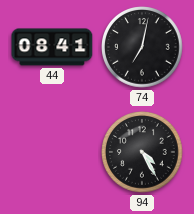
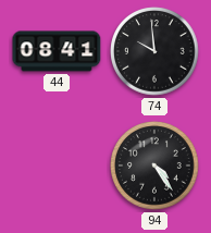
74: 7:02 -> 9:59
94: 4:25 -> 4:24
